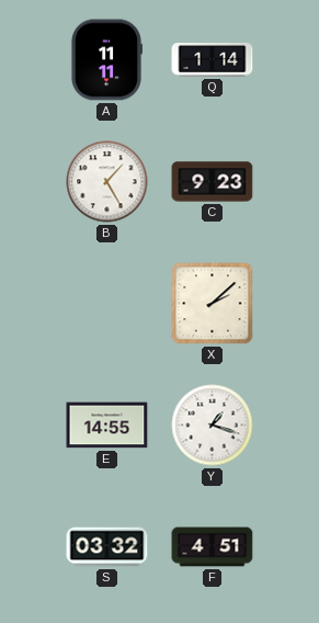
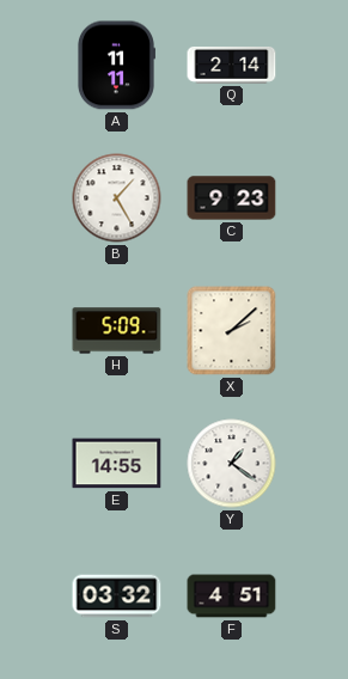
Q: 1:14 -> 2:14
H: none -> 5:09
Y: 1:18 -> 1:21
